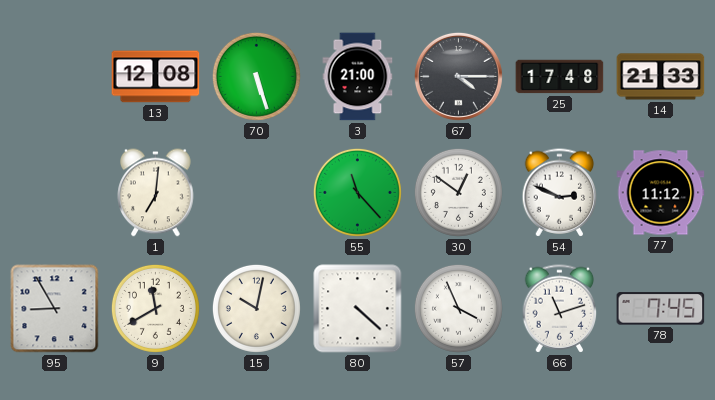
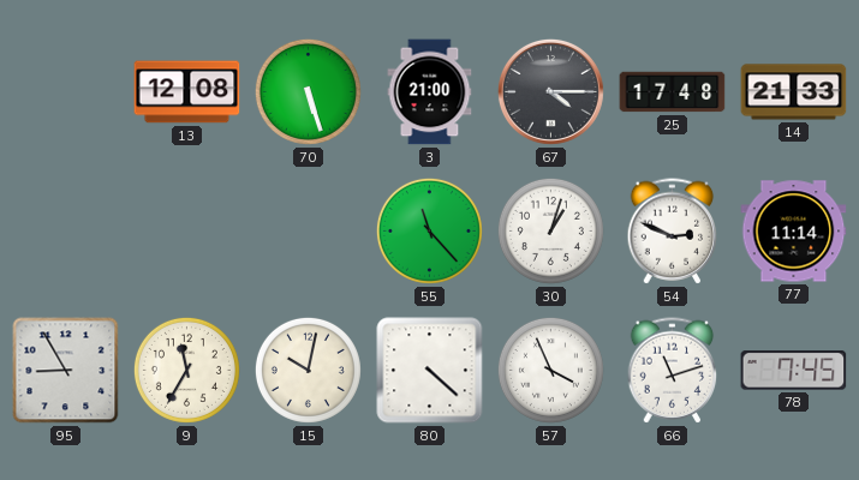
1: 7:01 -> none
30: 12:51 -> 1:03
77: 11:12 -> 11:14
9: 11:40 -> 11:35
